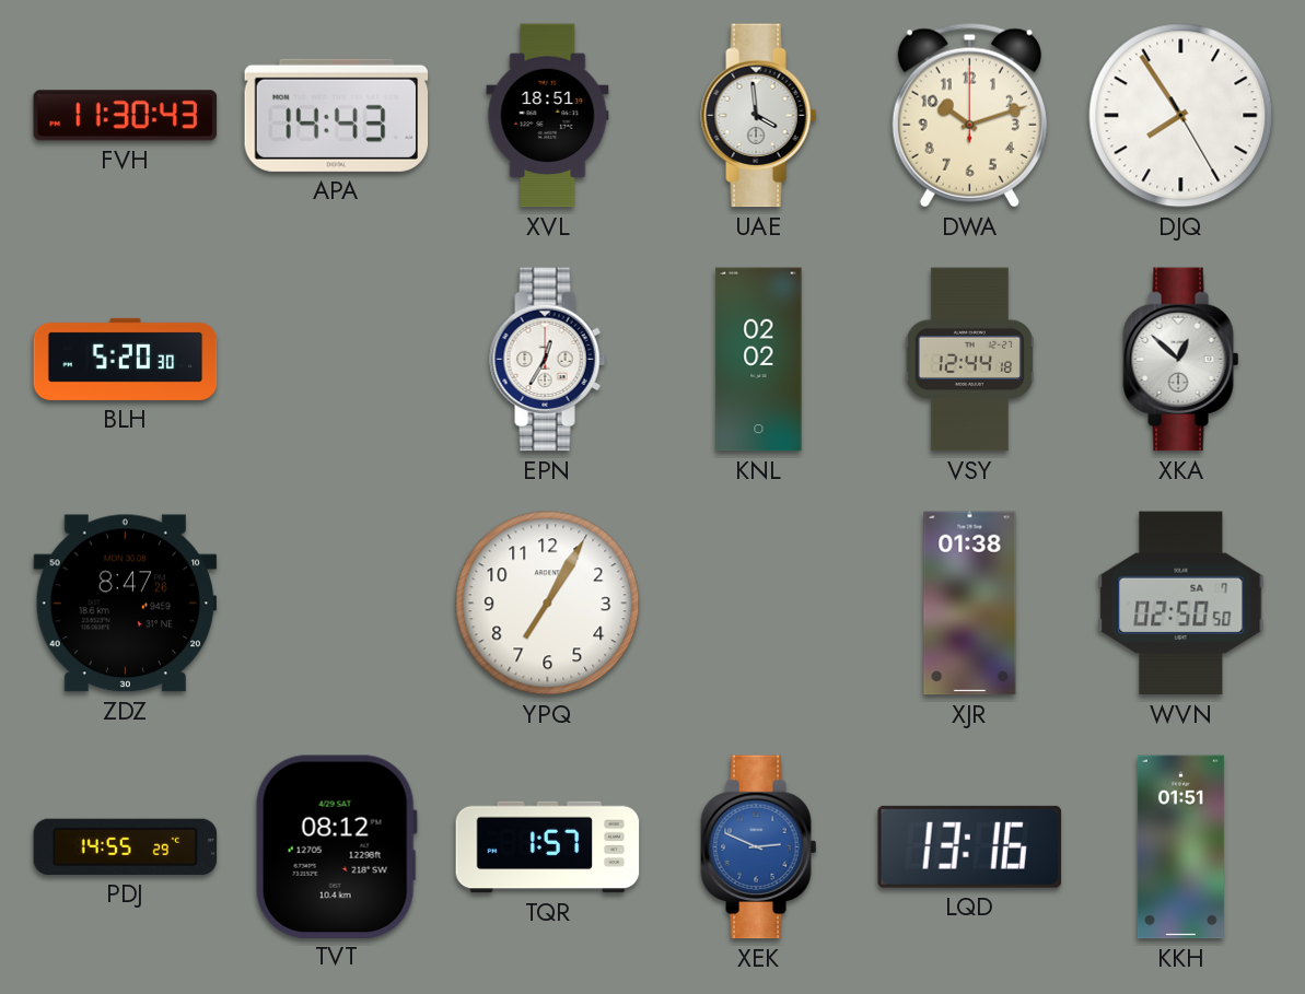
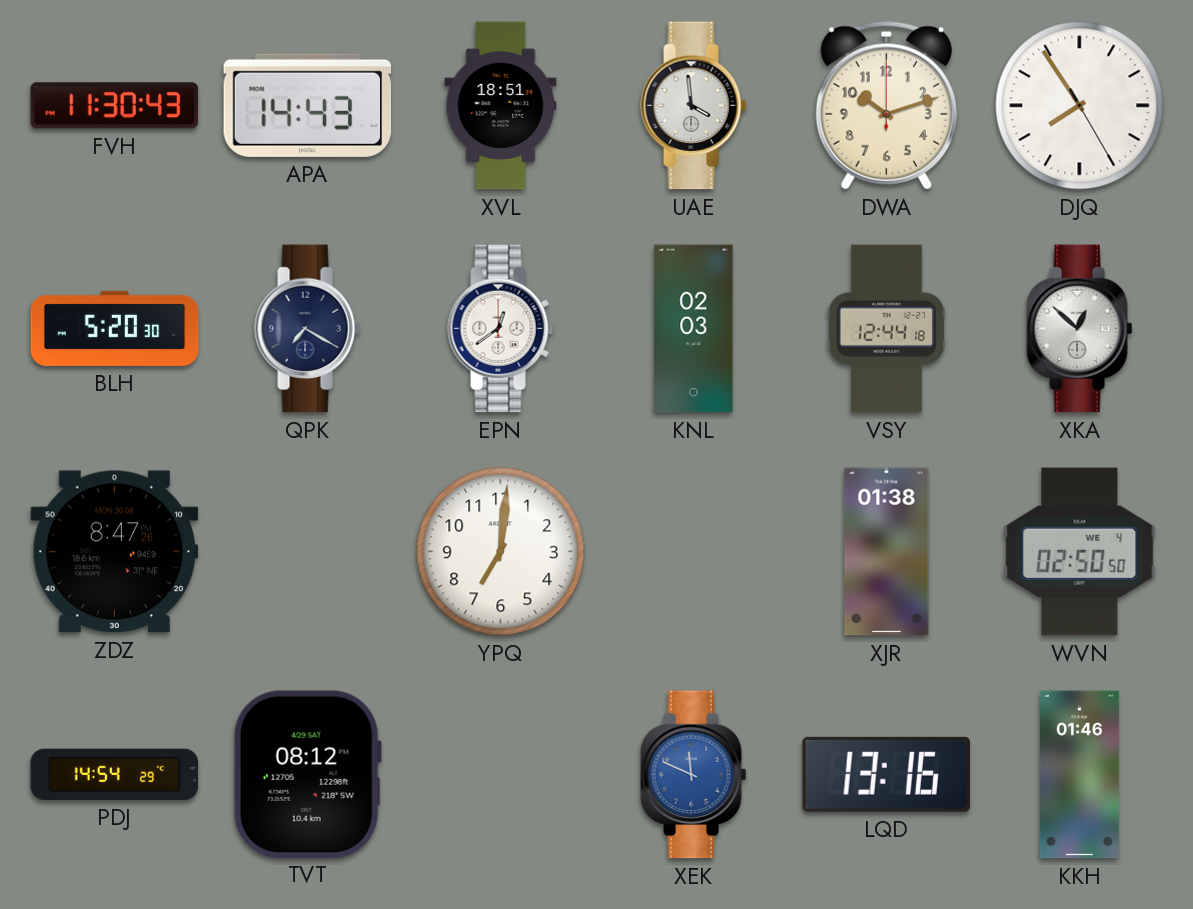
QPK: none -> 7:20
EPN: 12:35 -> 12:39
KNL: 02:02 -> 02:03
YPQ: 7:05 -> 7:01
WVN date: SA 7 -> WE 4
PDJ: 14:55 -> 14:54
TQR: 1:57 -> none
XEK: 2:49 -> 11:49
KKH: 01:51 -> 01:46
